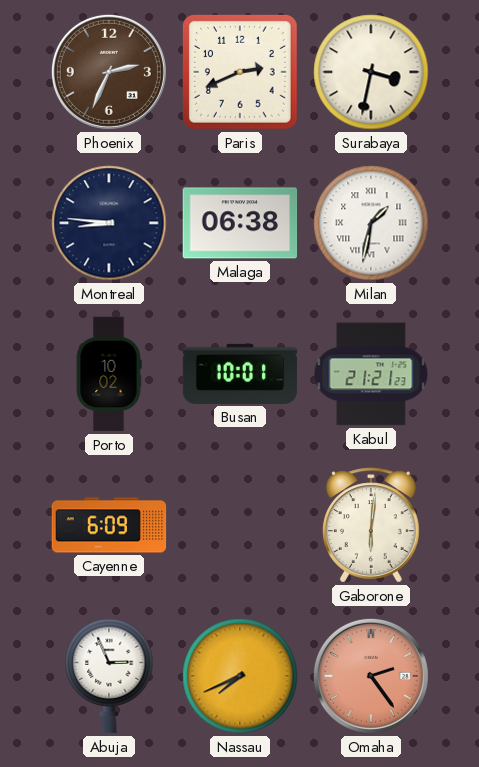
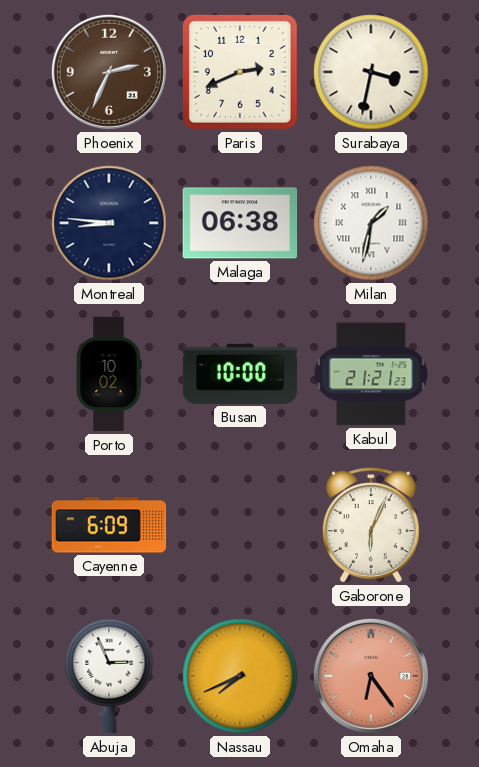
Busan: 10:01 -> 10:00
Gaborone: 6:01 -> 6:04
Omaha: 2:24 -> 6:24
